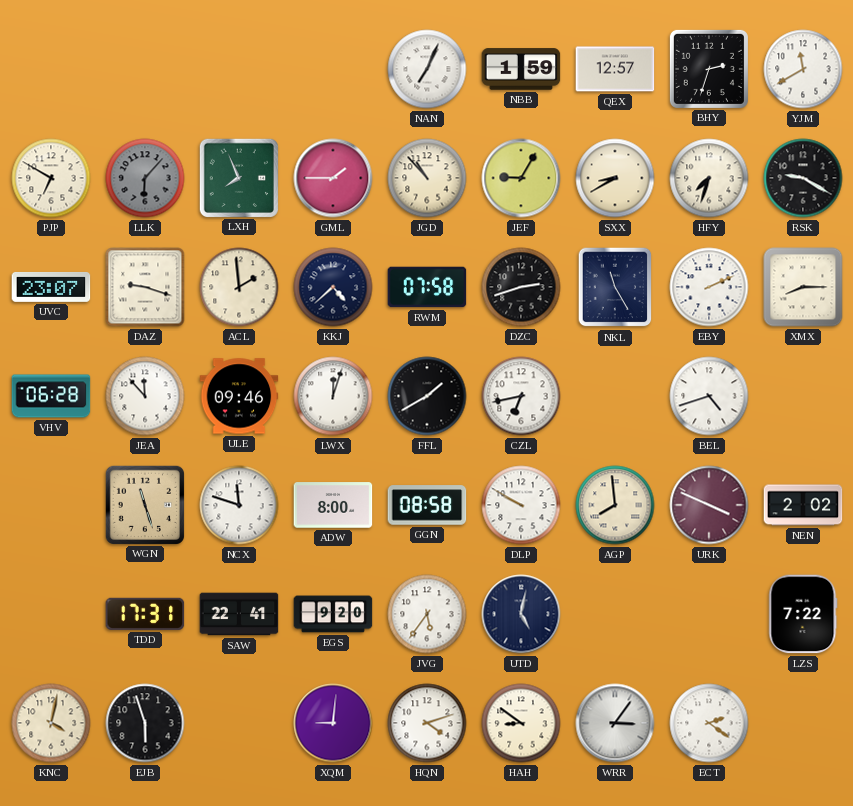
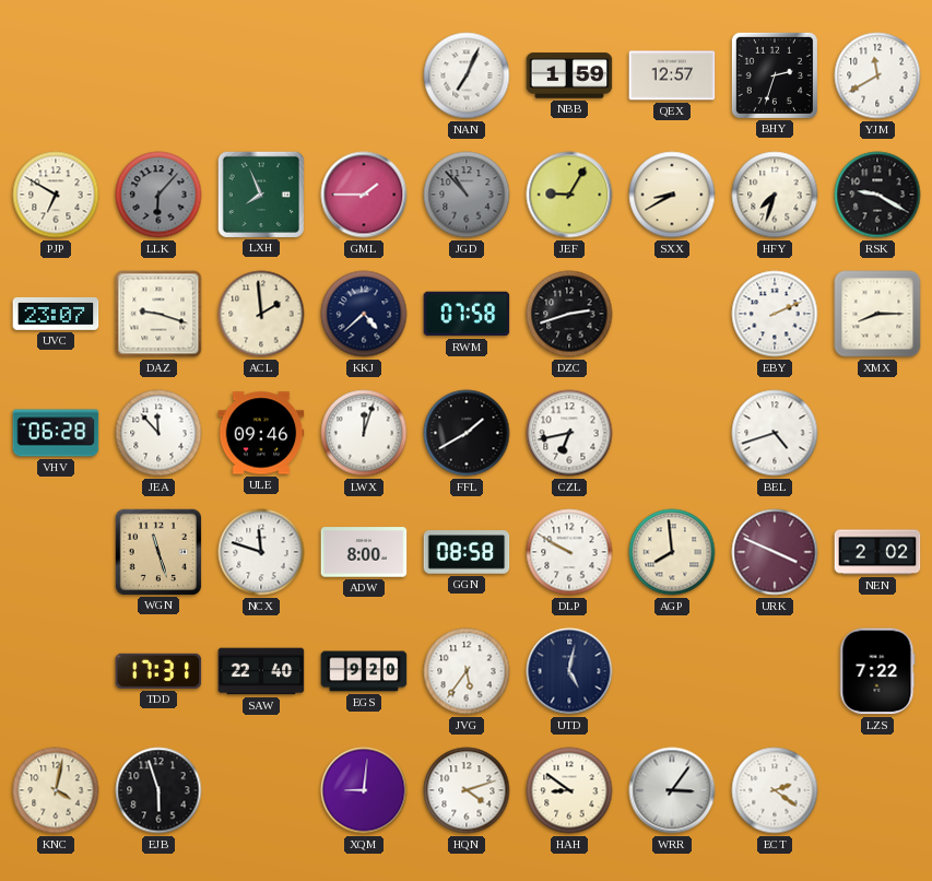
JGD dial: cream -> grey
NKL: 11:25 -> none
SAW: 22:41 -> 22:40
